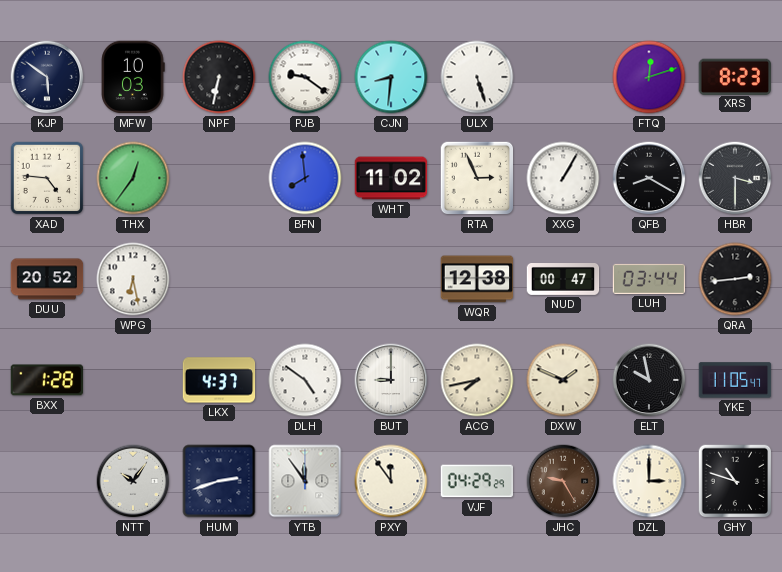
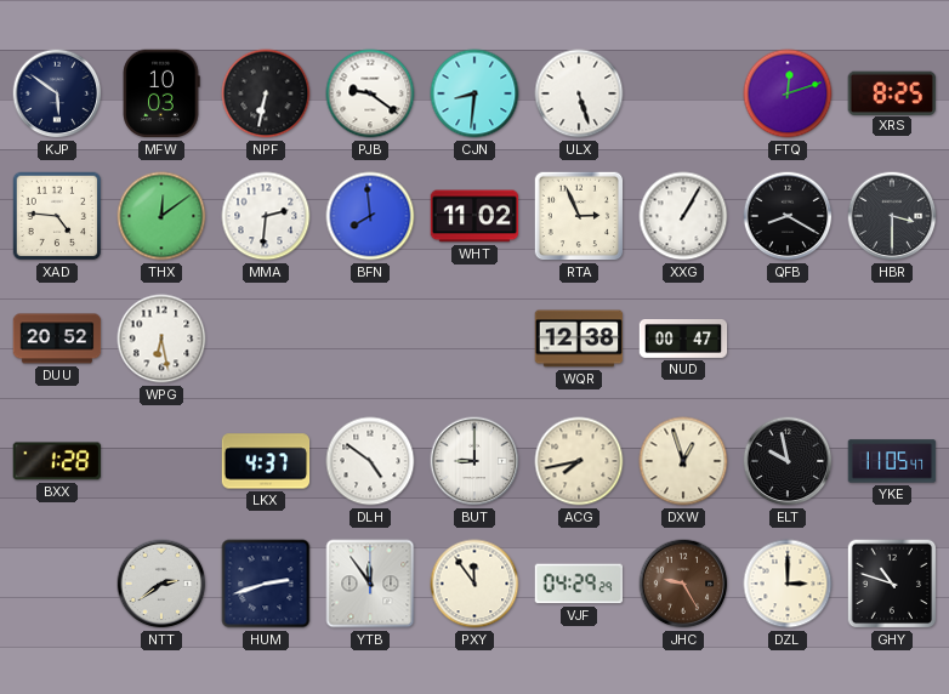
XRS: 8:23 -> 8:25
THX: 12:36 -> 12:09
MMA: none -> 2:31
LUH: 03:44 -> none
QRA: 2:44 -> none
DXW: 1:49 -> 12:57
NTT: 10:06 -> 2:39
